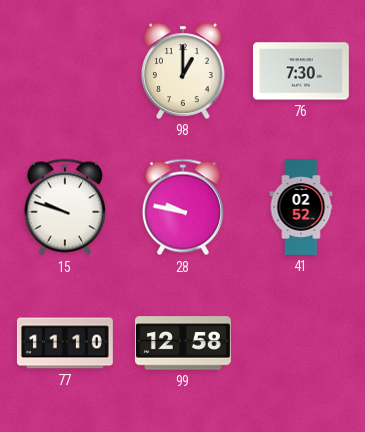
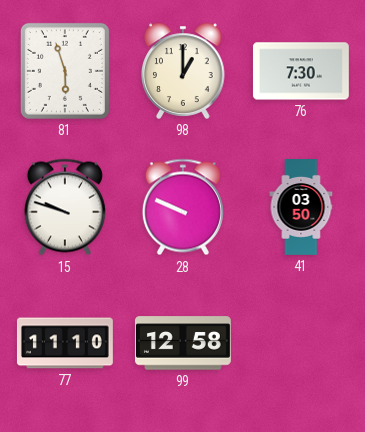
81: none -> 5:57
28: 9:47 -> 9:49
41: 02:52 -> 03:50
